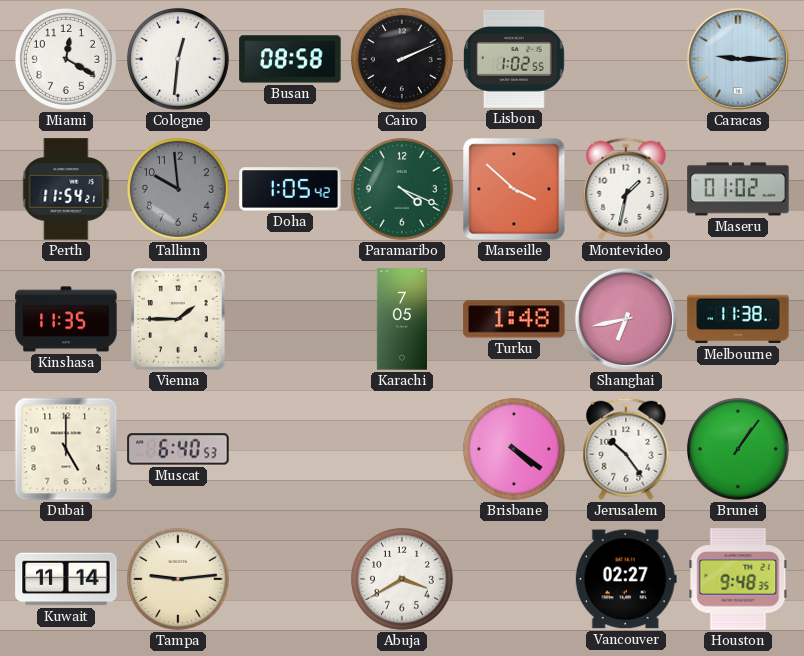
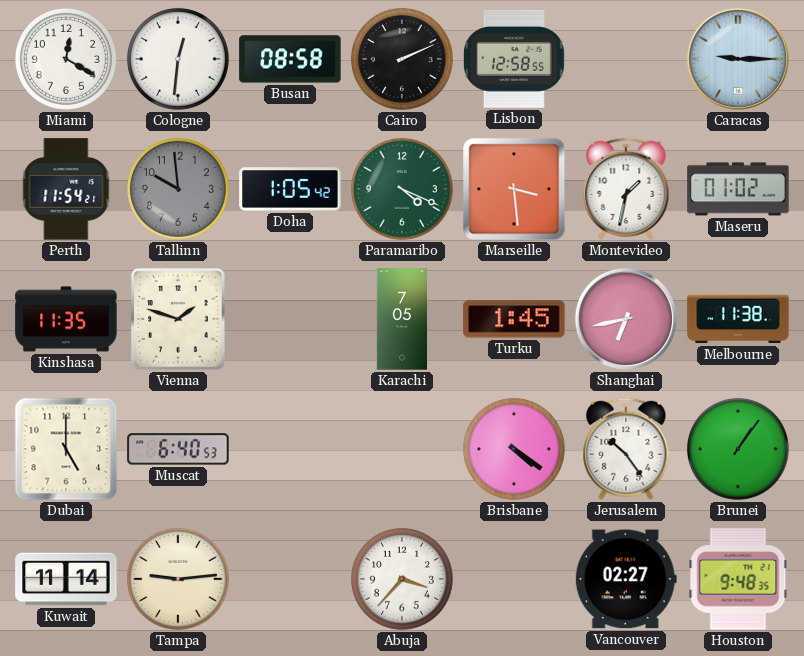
Lisbon: 1:02 -> 12:58
Marseille: 3:52 -> 3:29
Vienna: 1:45 -> 1:48
Turku: 1:48 -> 1:45
Abuja: 3:40 -> 3:37
